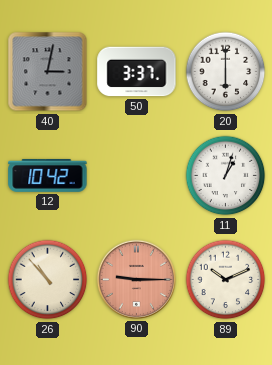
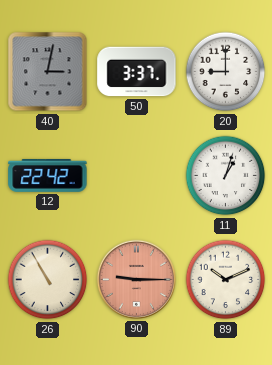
20: 6:00 -> 9:00
12: 10:42 -> 22:42
26: 10:53 -> 10:55
